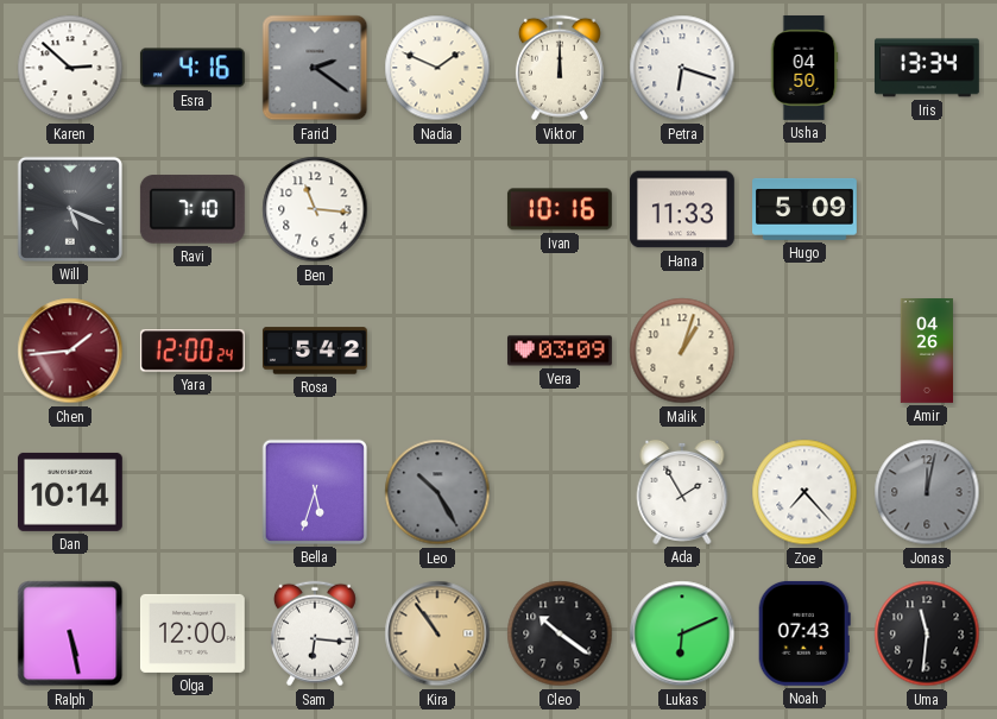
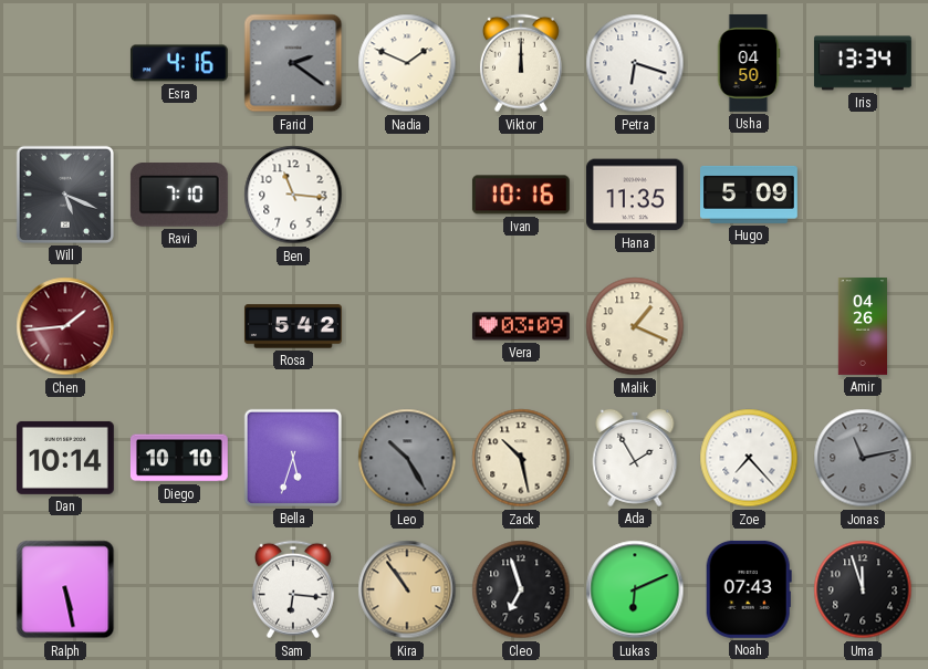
Karen: 2:52 -> none
Hana: 11:33 -> 11:35
Yara: 12:00 -> none
Malik: 1:03 -> 1:19
Diego: none -> 10:10
Zack: none -> 10:28
Jonas: 12:02 -> 11:13
Olga: 12:00 -> none
Cleo: 10:21 -> 6:57
Uma: 11:31 -> 11:57
